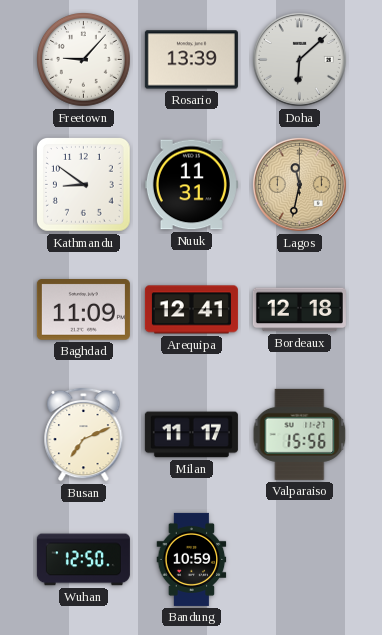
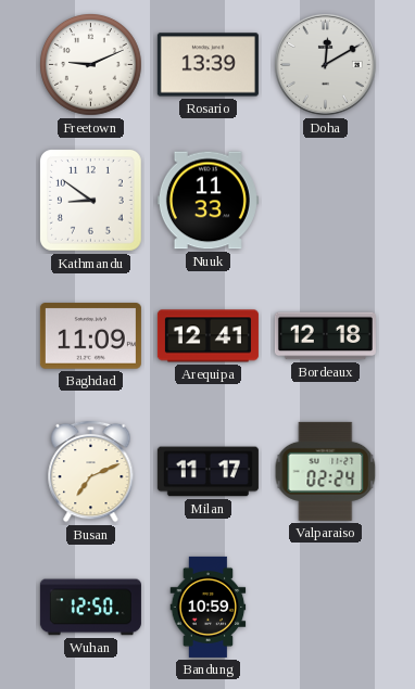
Freetown: 9:07 -> 9:11
Doha: 6:08 -> 12:10
Nuuk: 11:31 -> 11:33
Lagos: 11:32 -> none
Valparaiso: 15:56 -> 02:24
